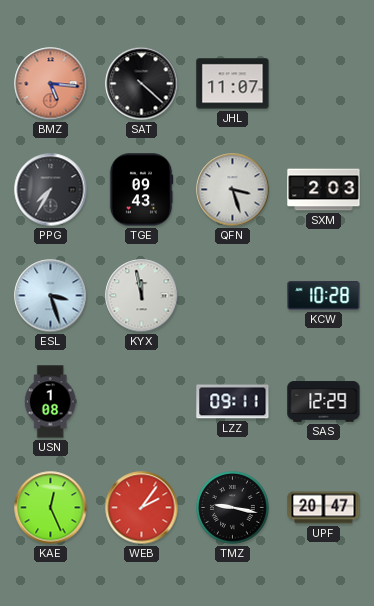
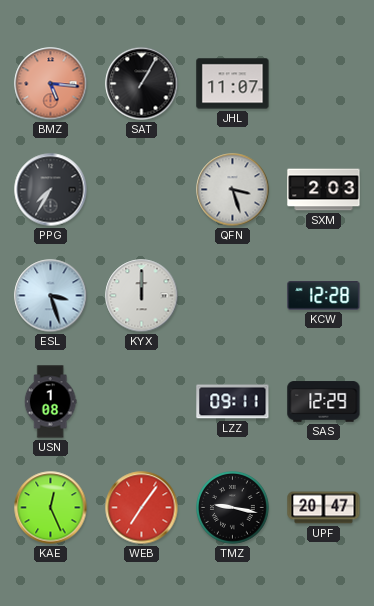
SAT: 4:22 -> 1:05
TGE: 09:43 -> none
KYX: 11:58 -> 12:00
KCW: 10:28 -> 12:28
WEB: 2:06 -> 7:06
